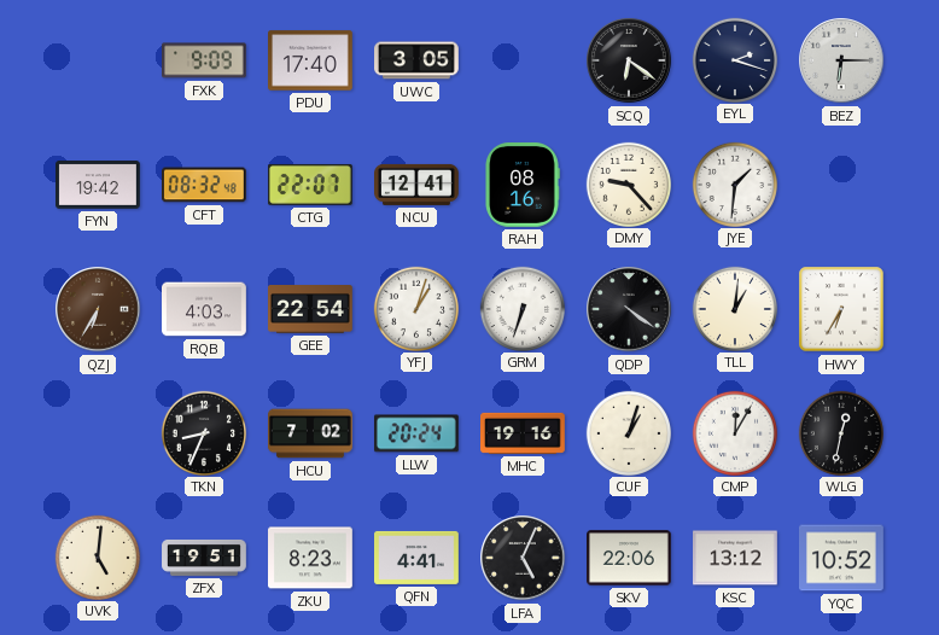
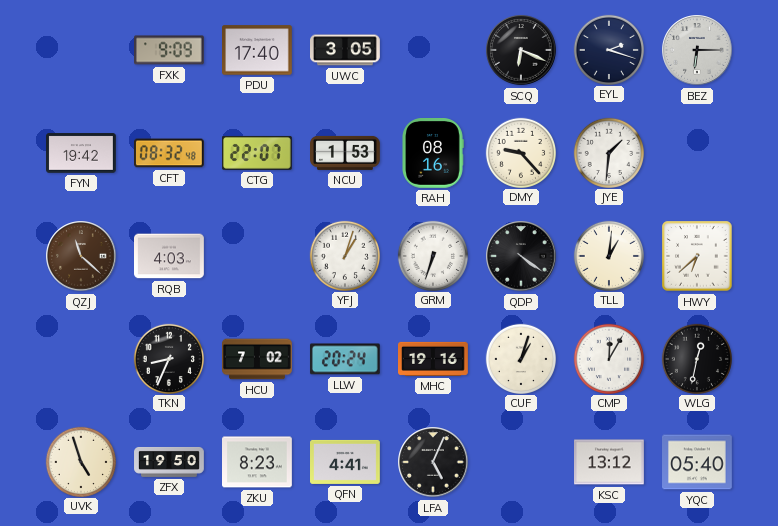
SCQ: 6:21 -> 6:19
NCU: 12:41 -> 1:53
QZJ: 6:35 -> 11:22
GEE: 22:54 -> none
HWY: 6:35 -> 6:38
UVK: 5:01 -> 4:57
ZFX: 19:51 -> 19:50
SKV: 22:06 -> none
YQC: 10:52 -> 05:40
